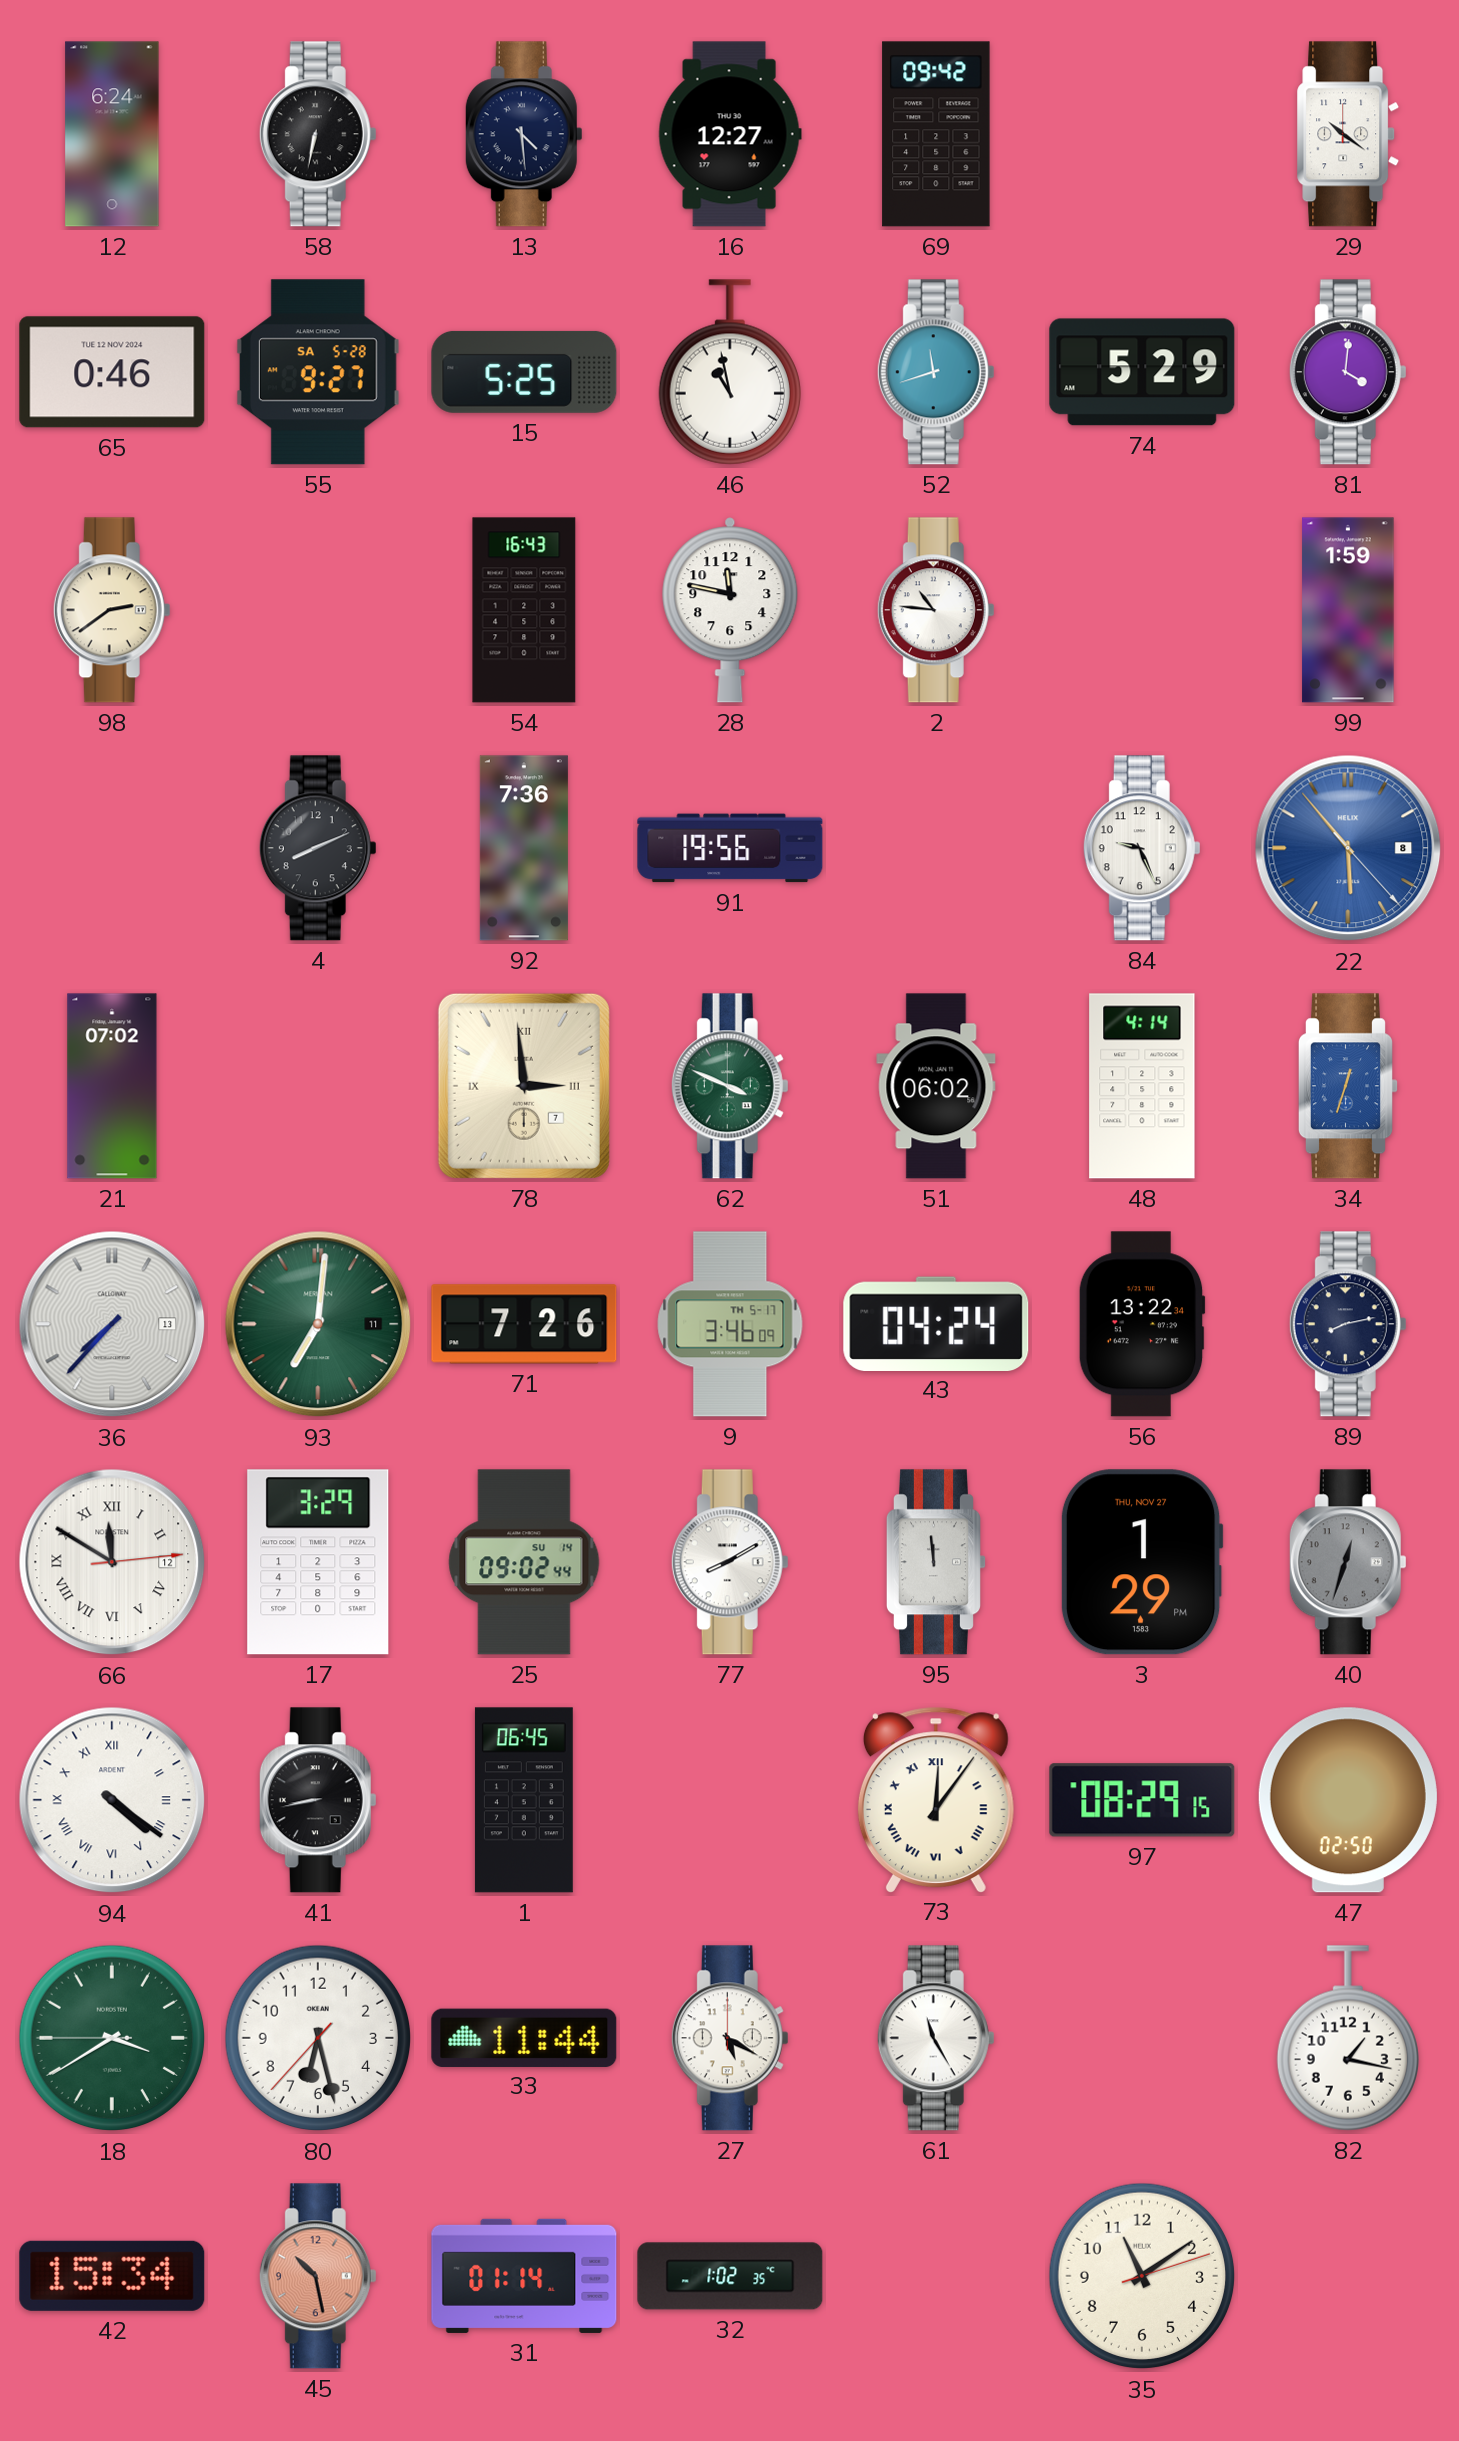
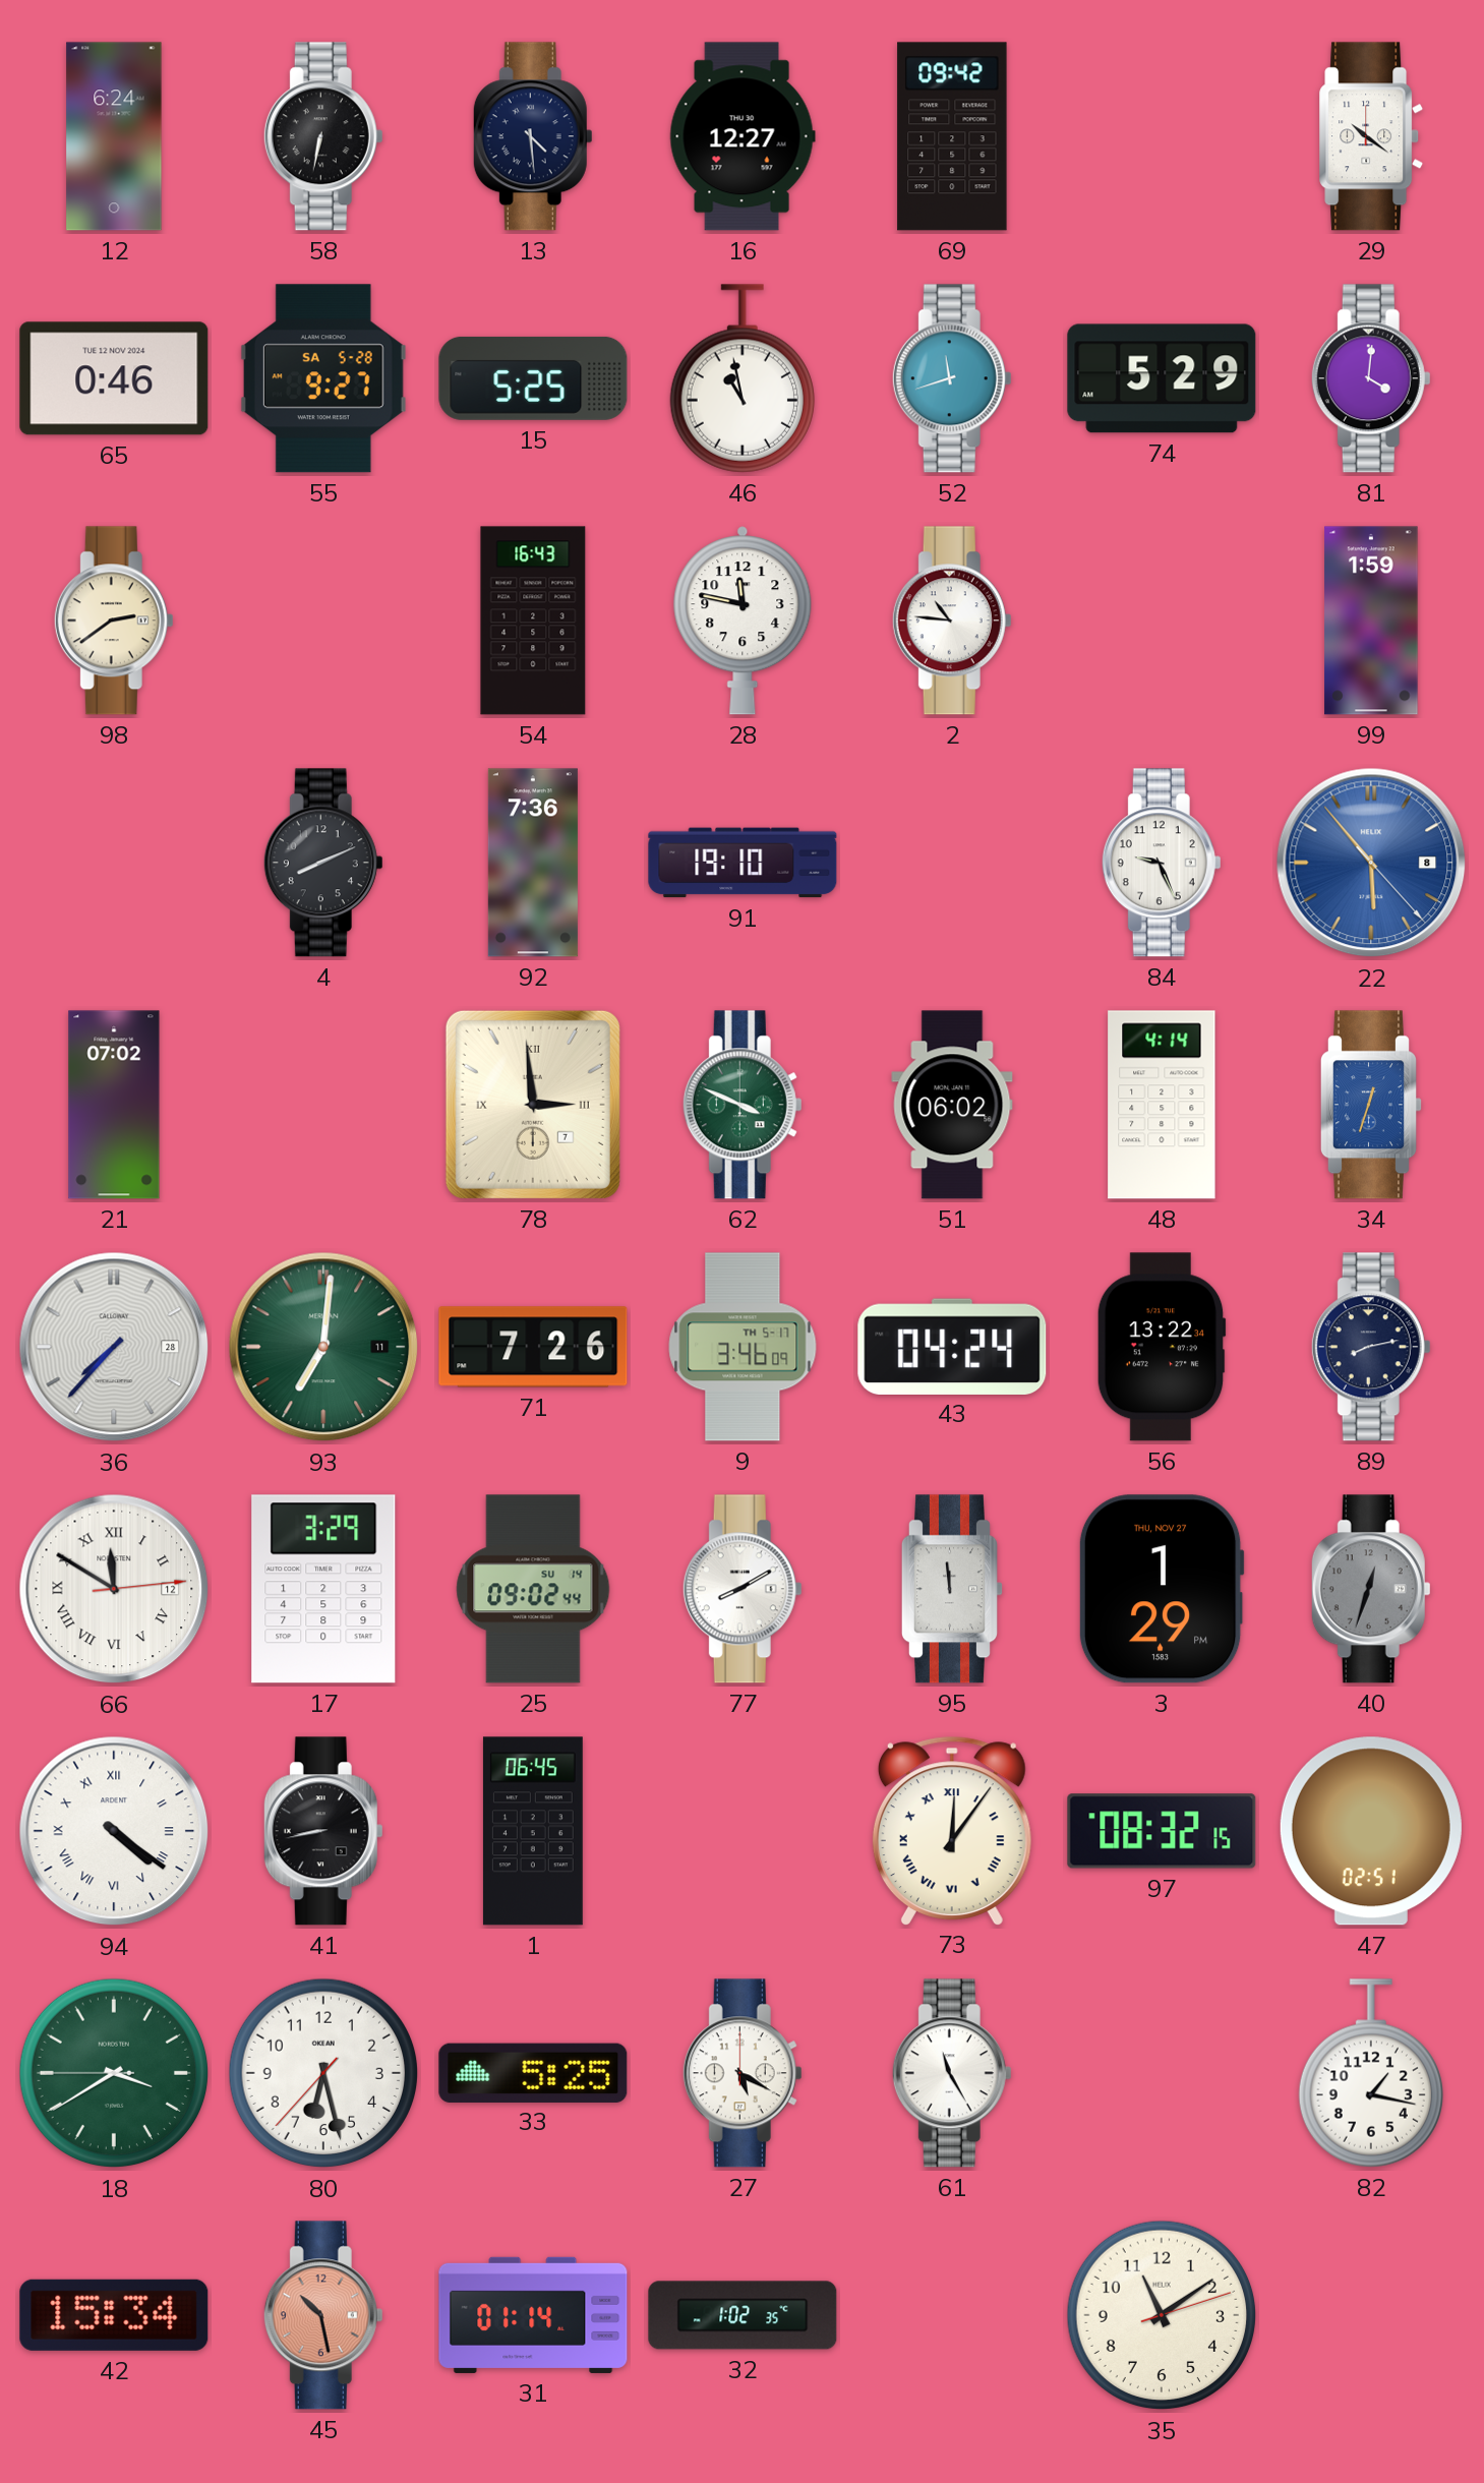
91: 19:56 -> 19:10
36 date: 13 -> 28
97: 08:29 -> 08:32
47: 02:50 -> 02:51
33: 11:44 -> 5:25
